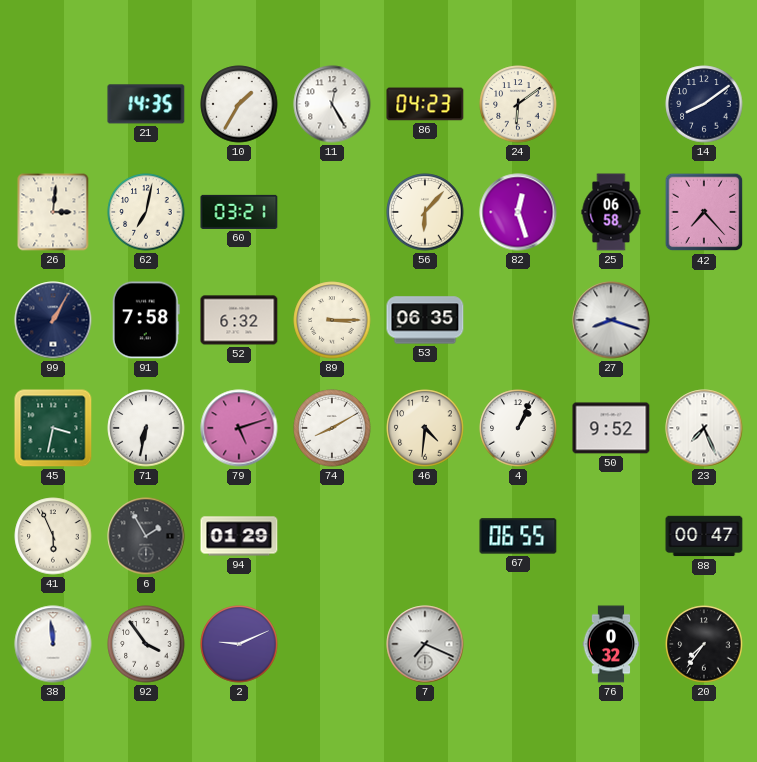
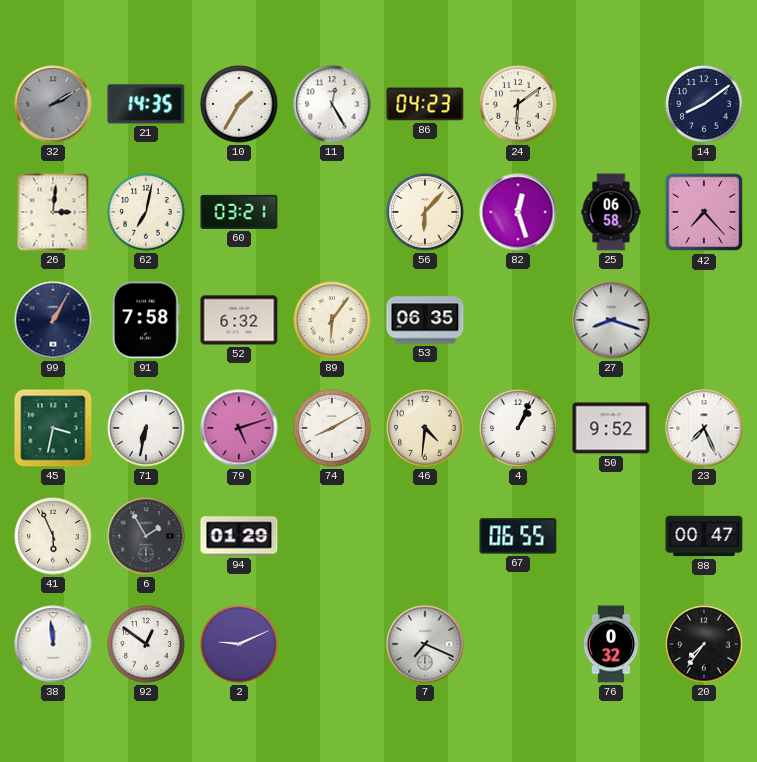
32: none -> 2:10
89: 3:15 -> 6:06
92: 3:54 -> 12:51
